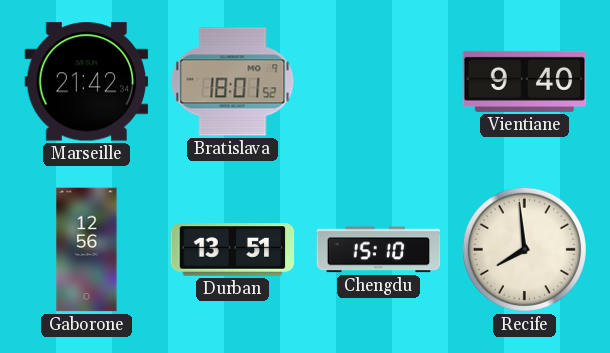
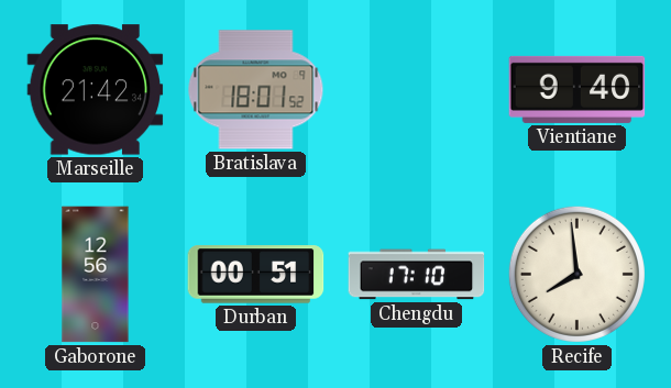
Durban: 13:51 -> 00:51
Chengdu: 15:10 -> 17:10
